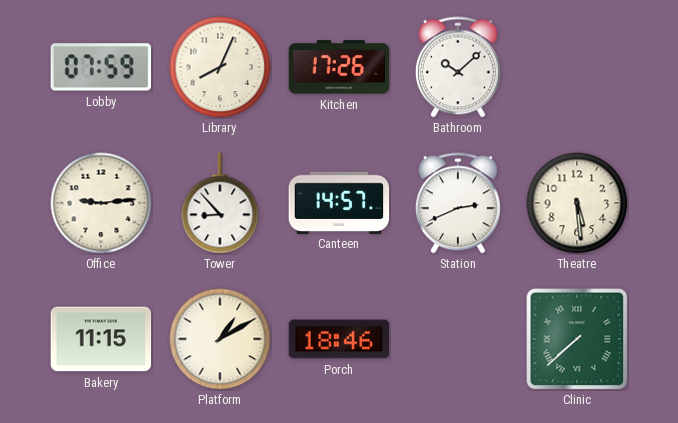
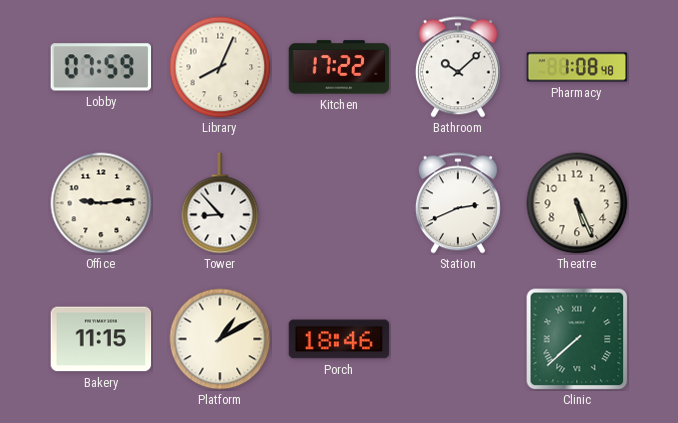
Kitchen: 17:26 -> 17:22
Pharmacy: none -> 1:08
Canteen: 14:57 -> none
Theatre: 5:29 -> 5:26
